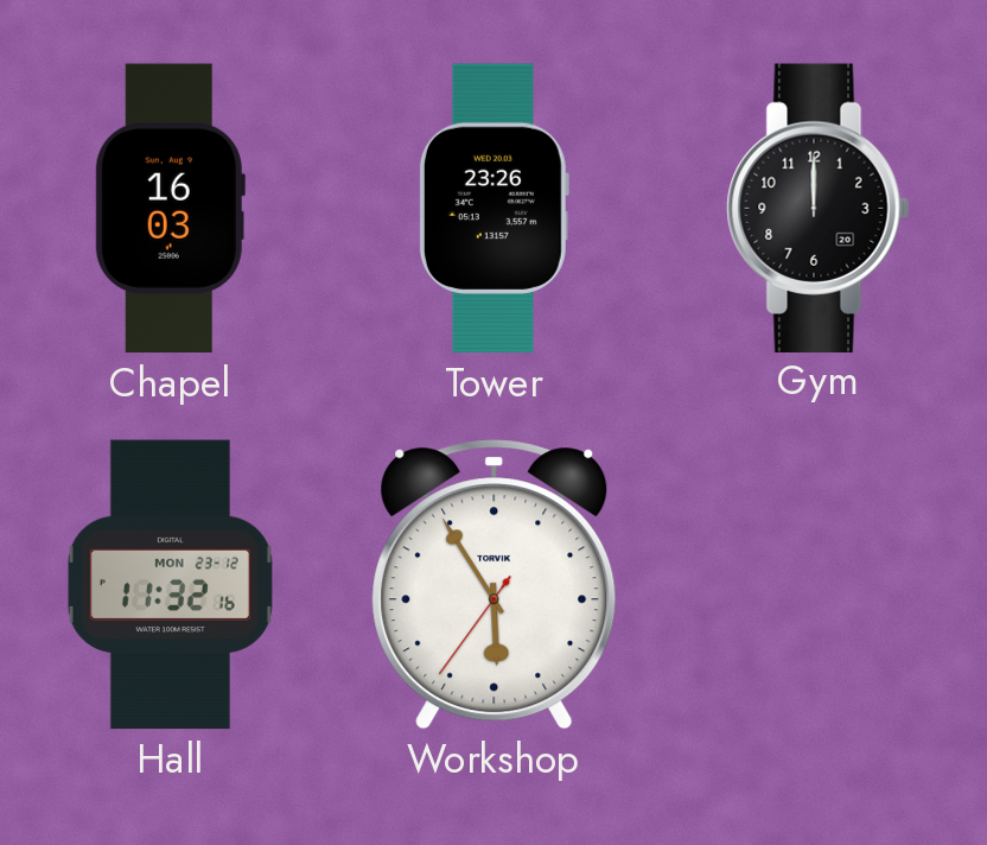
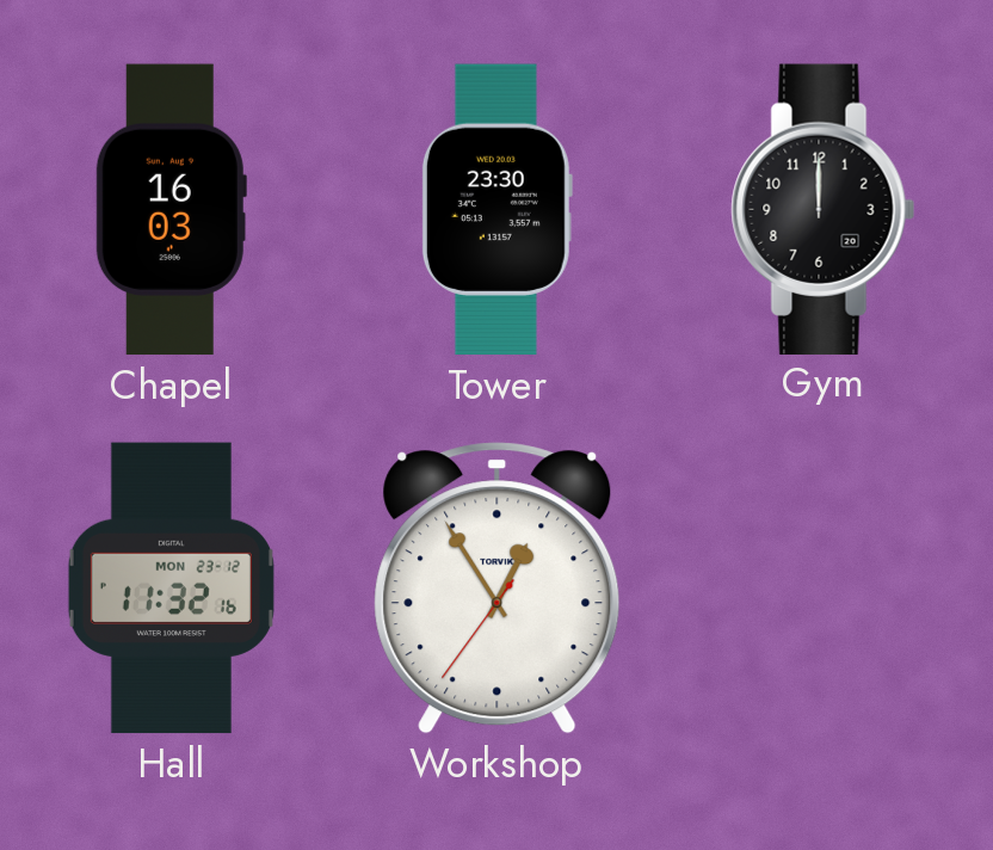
Tower: 23:26 -> 23:30
Workshop: 5:54 -> 12:54
